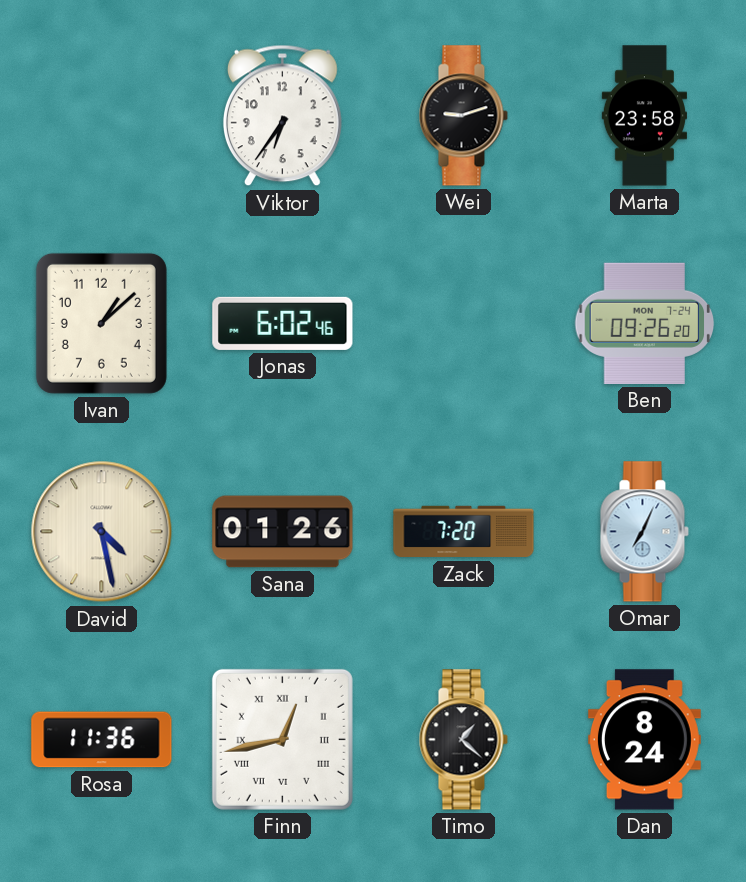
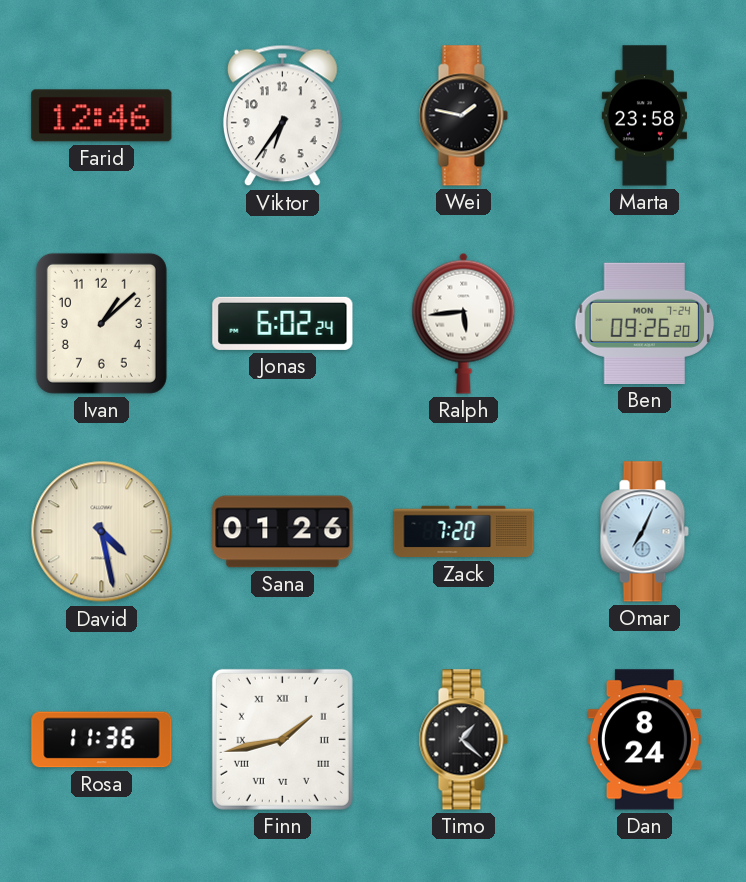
Farid: none -> 12:46
Wei: 9:12 -> 1:47
Jonas: 6:02:46 -> 6:02:24
Ralph: none -> 5:44
Finn: 12:43 -> 1:43
